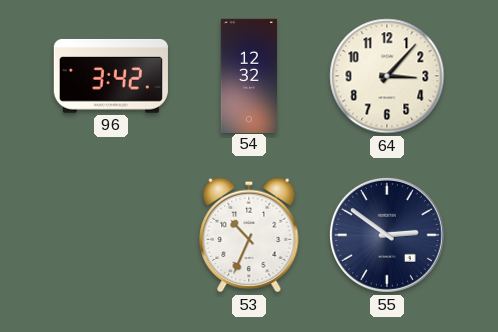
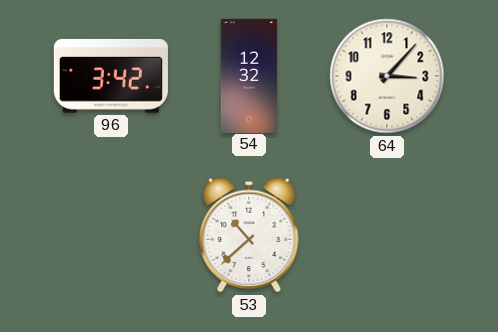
53: 10:34 -> 10:38
55: 2:51 -> none
